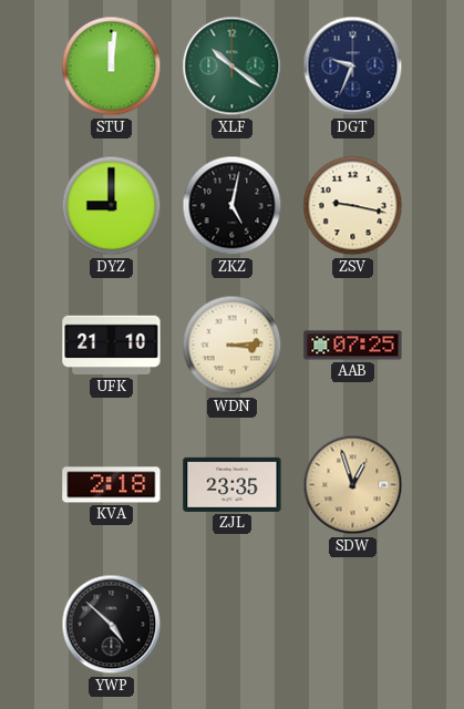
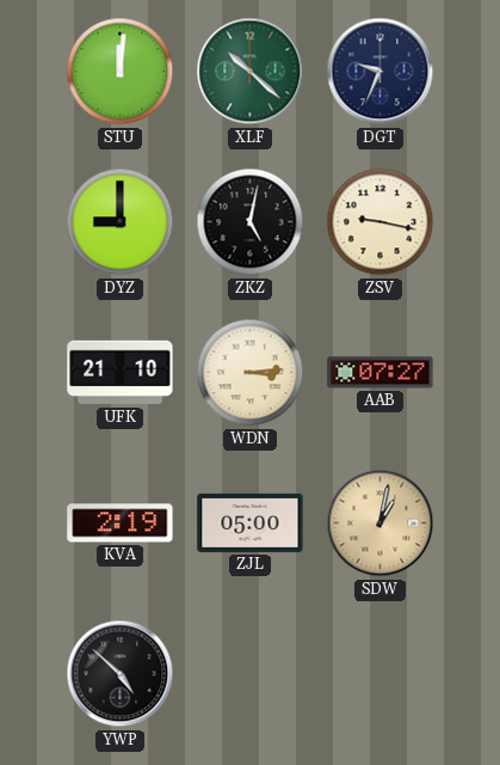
XLF: 10:21 -> 10:22
AAB: 07:25 -> 07:27
KVA: 2:18 -> 2:19
ZJL: 23:35 -> 05:00
SDW: 12:57 -> 1:02
